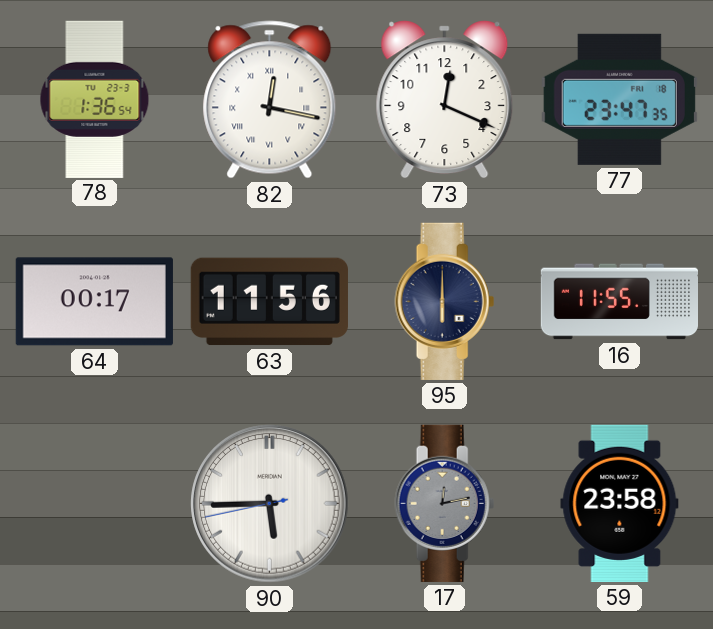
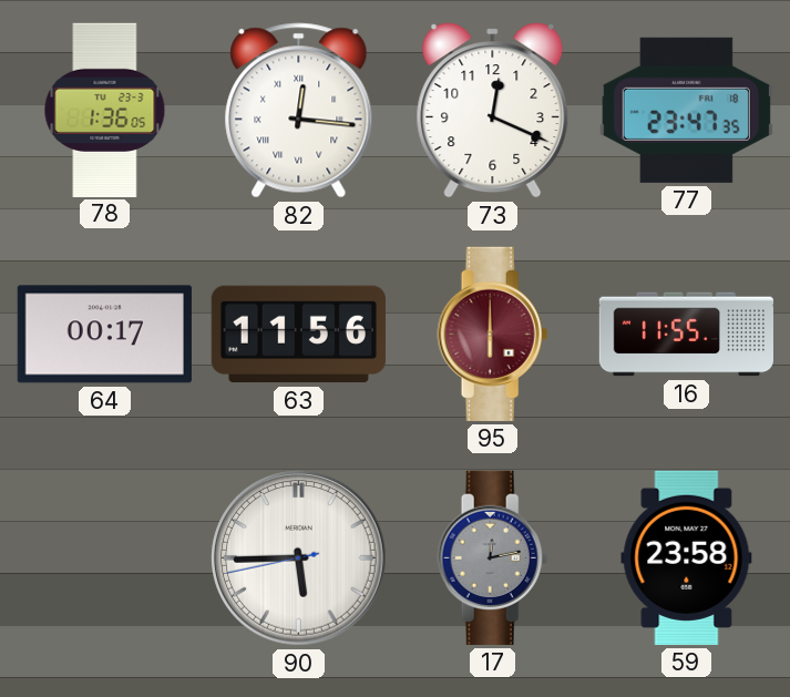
78: 1:36:54 -> 1:36:05
82: 12:17 -> 12:16
95 dial: navy -> burgundy
